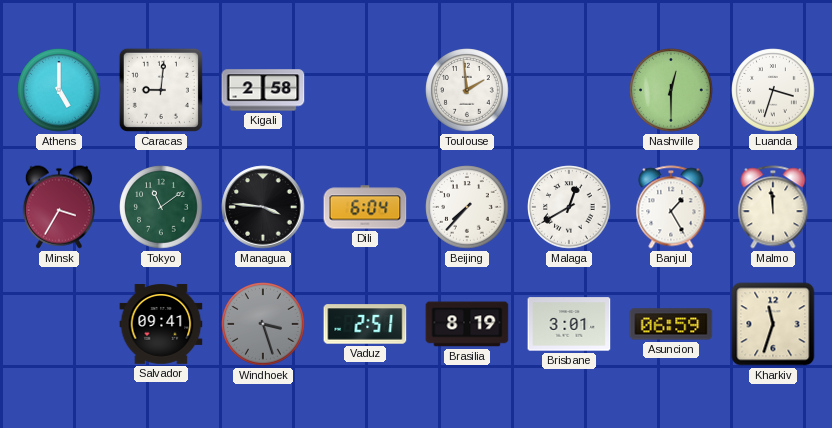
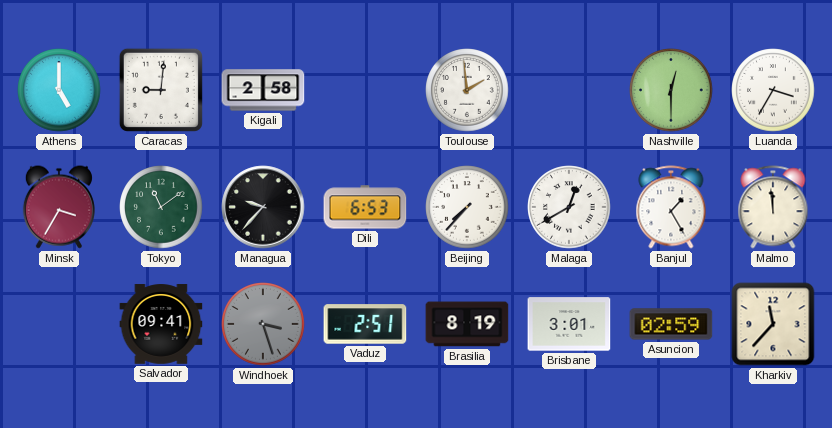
Luanda: 3:33 -> 3:35
Managua: 3:46 -> 9:37
Dili: 6:04 -> 6:53
Asuncion: 06:59 -> 02:59
Kharkiv: 11:33 -> 11:37
